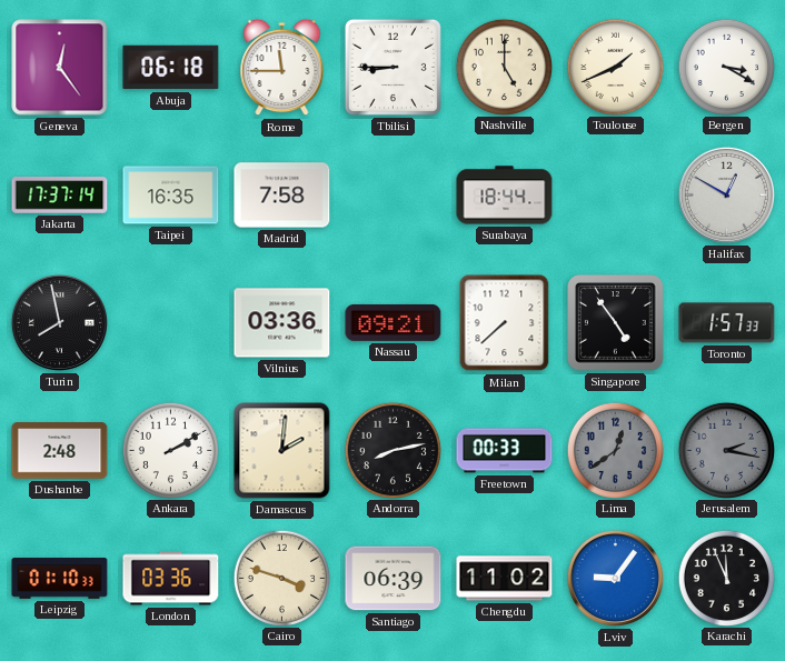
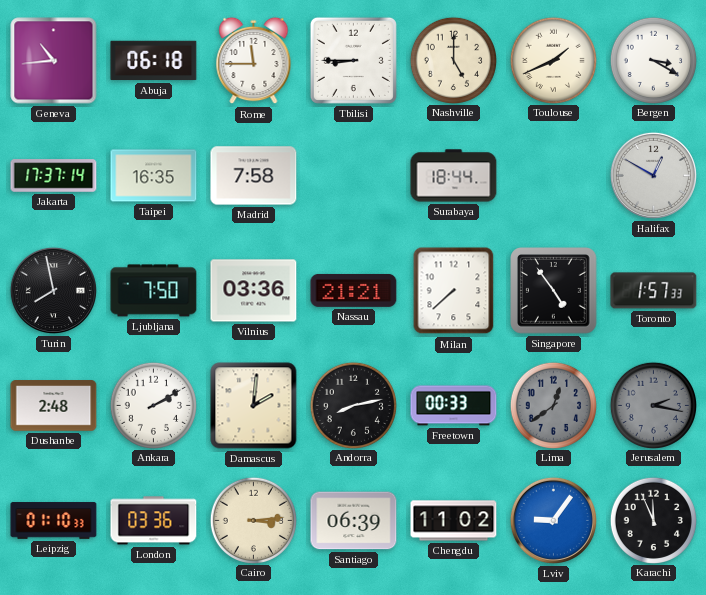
Geneva: 12:24 -> 10:44
Ljubljana: none -> 7:50
Nassau: 09:21 -> 21:21
Cairo: 3:48 -> 3:14
